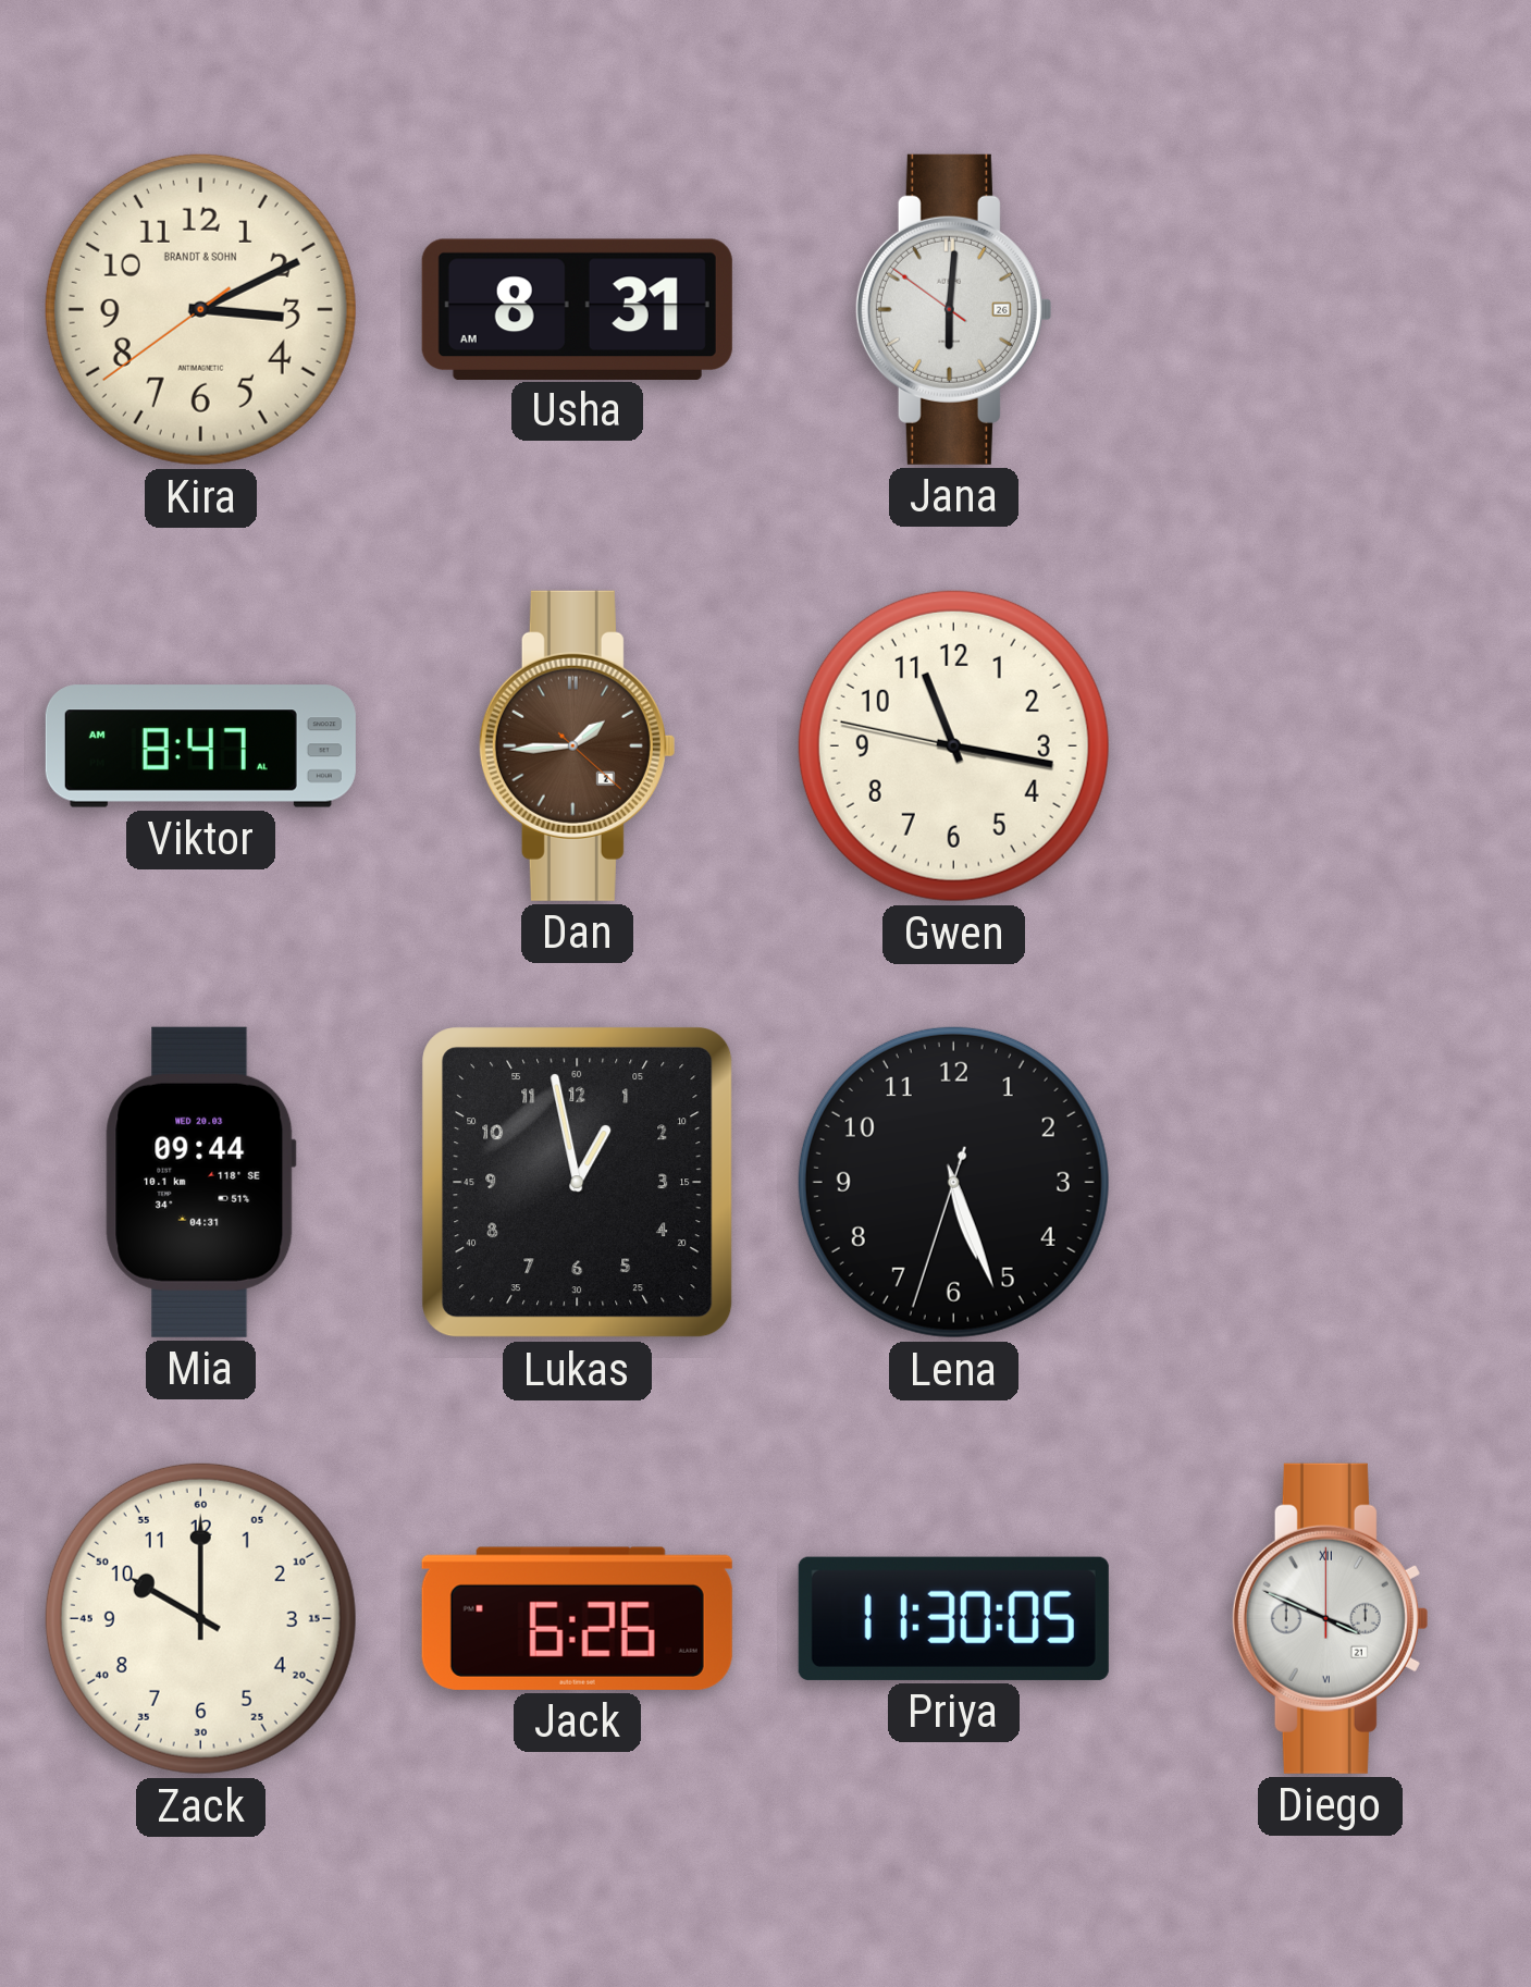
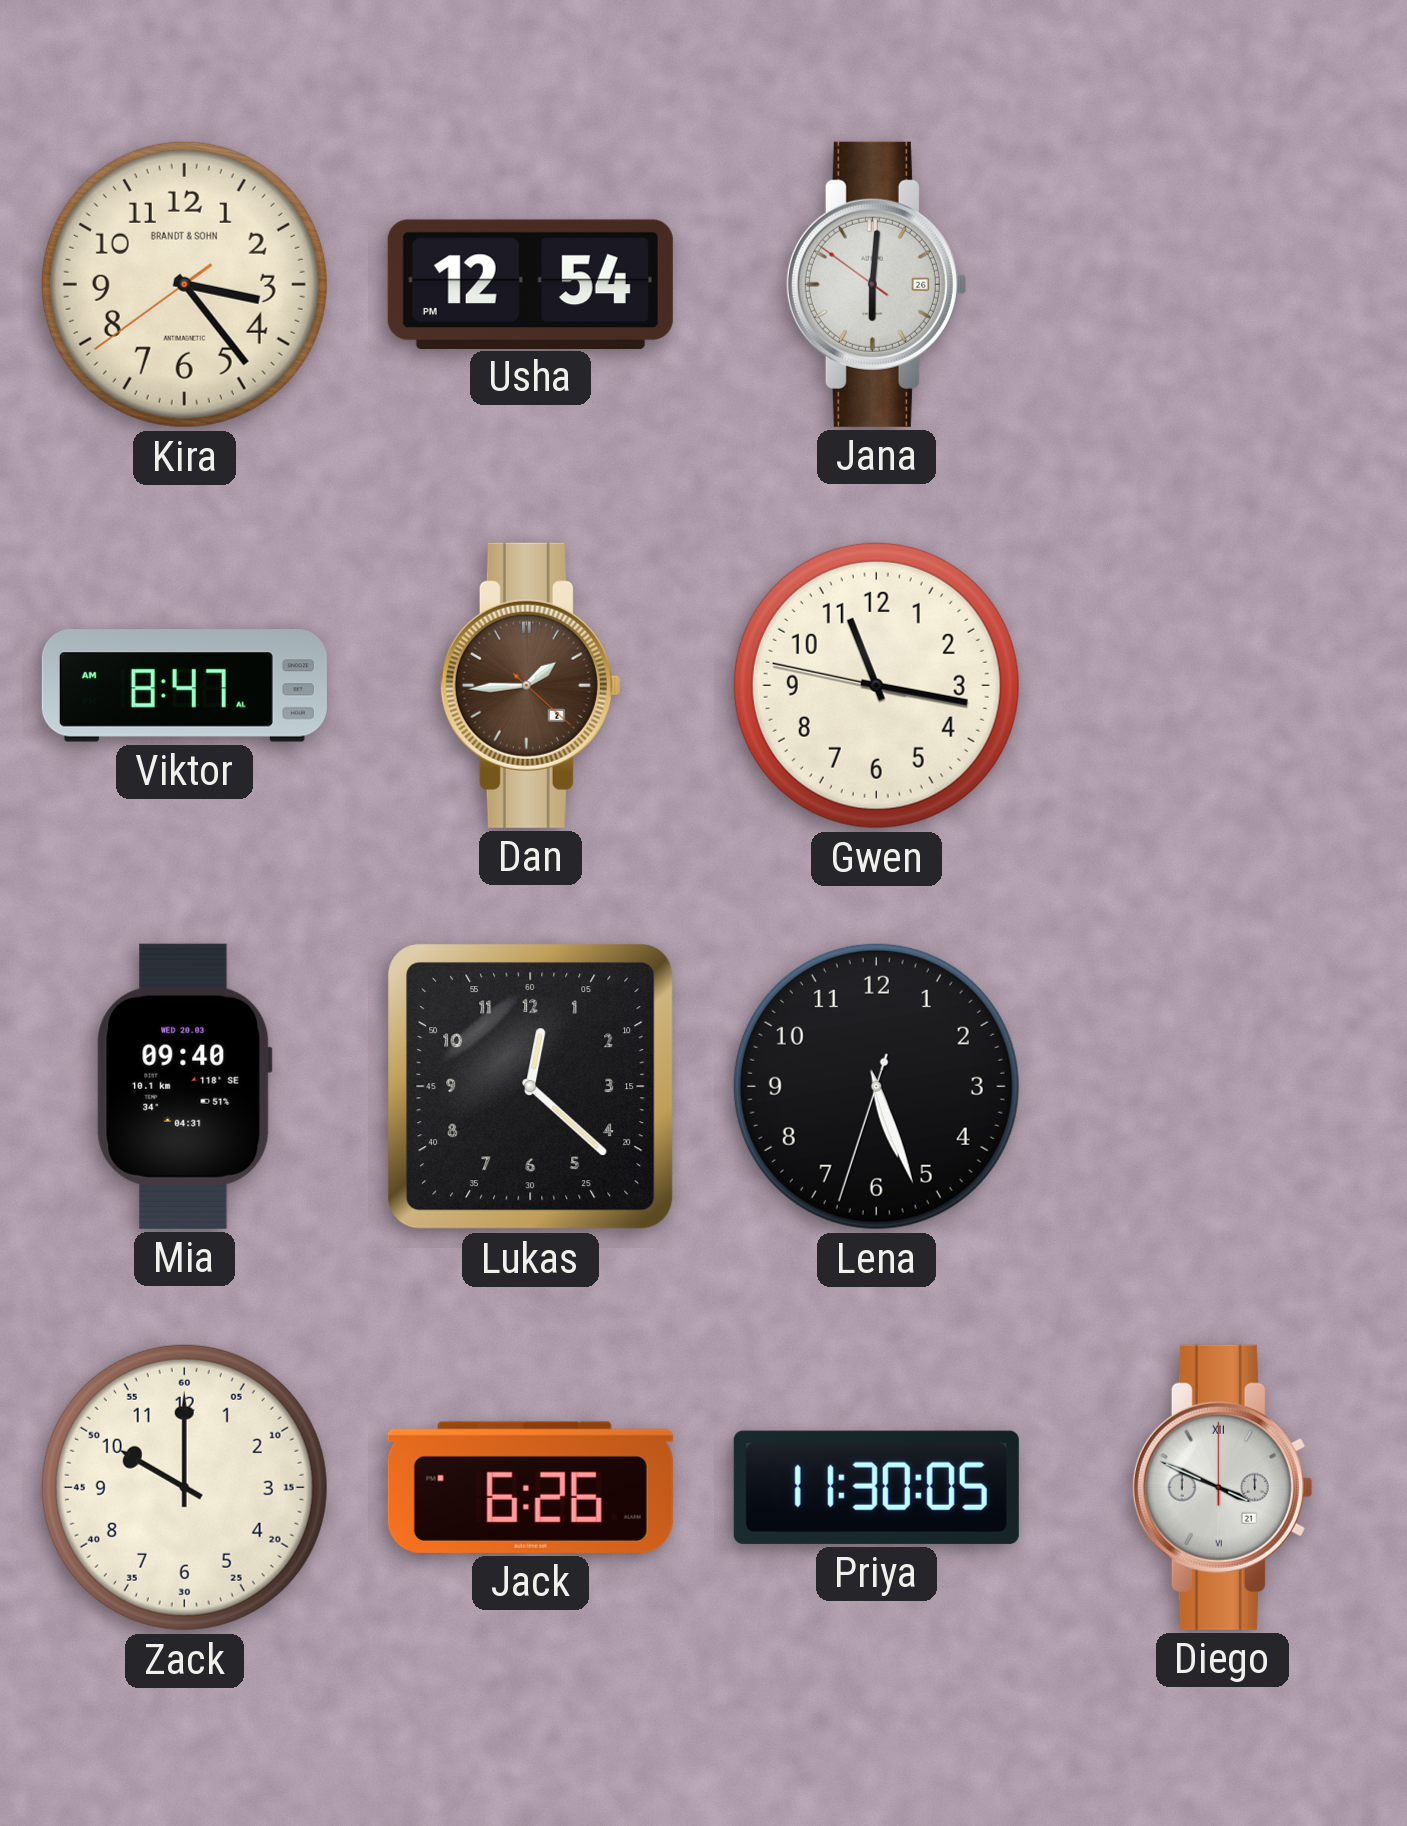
Kira: 3:10 -> 3:23
Usha: 8:31 -> 12:54
Mia: 09:44 -> 09:40
Lukas: 12:58 -> 12:22
